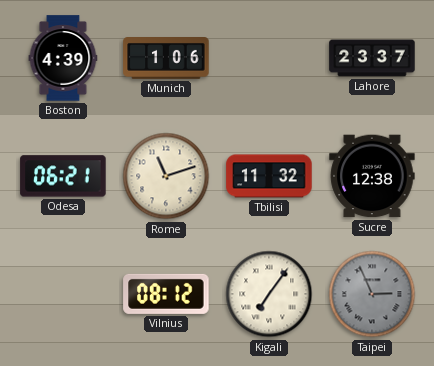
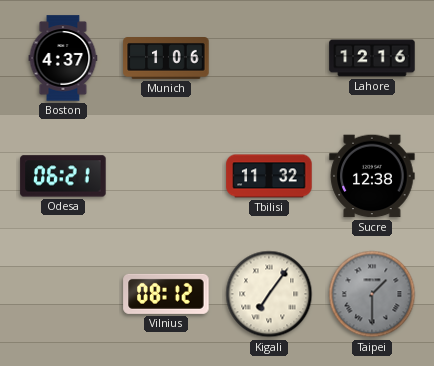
Boston: 4:39 -> 4:37
Lahore: 23:37 -> 12:16
Rome: 11:12 -> none
Taipei: 2:56 -> 1:30
